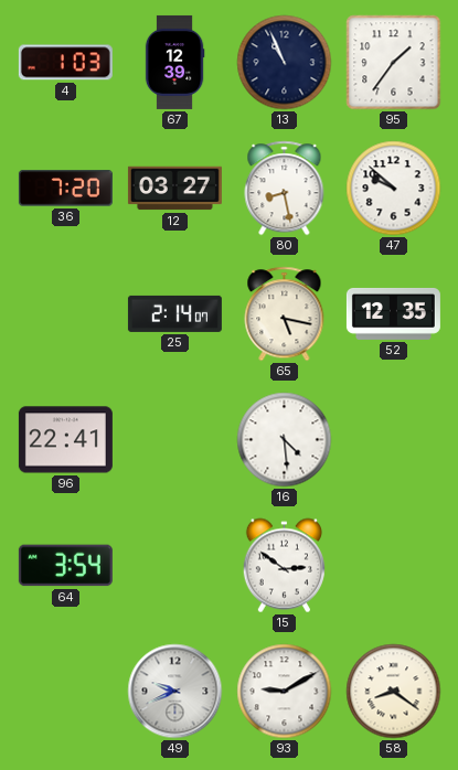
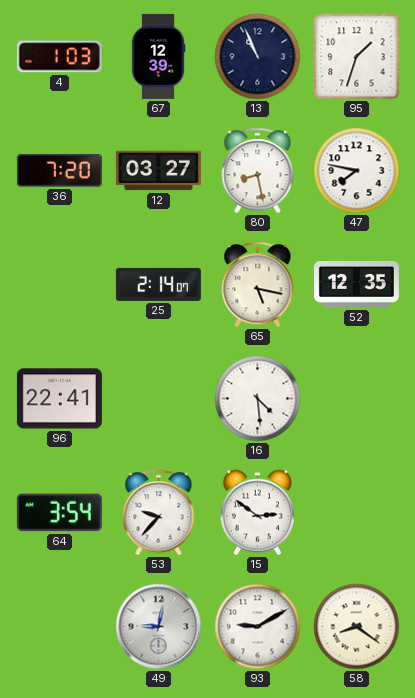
95: 1:36 -> 1:33
47: 9:52 -> 7:47
53: none -> 9:37
49: 9:41 -> 9:02
